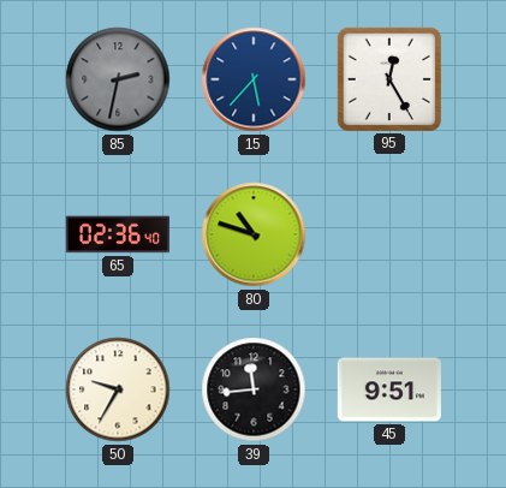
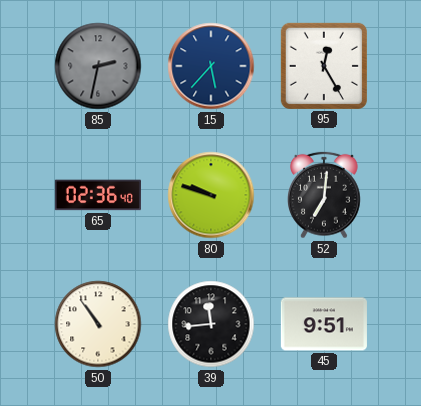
80: 10:48 -> 9:48
52: none -> 7:01
50: 9:35 -> 10:54
